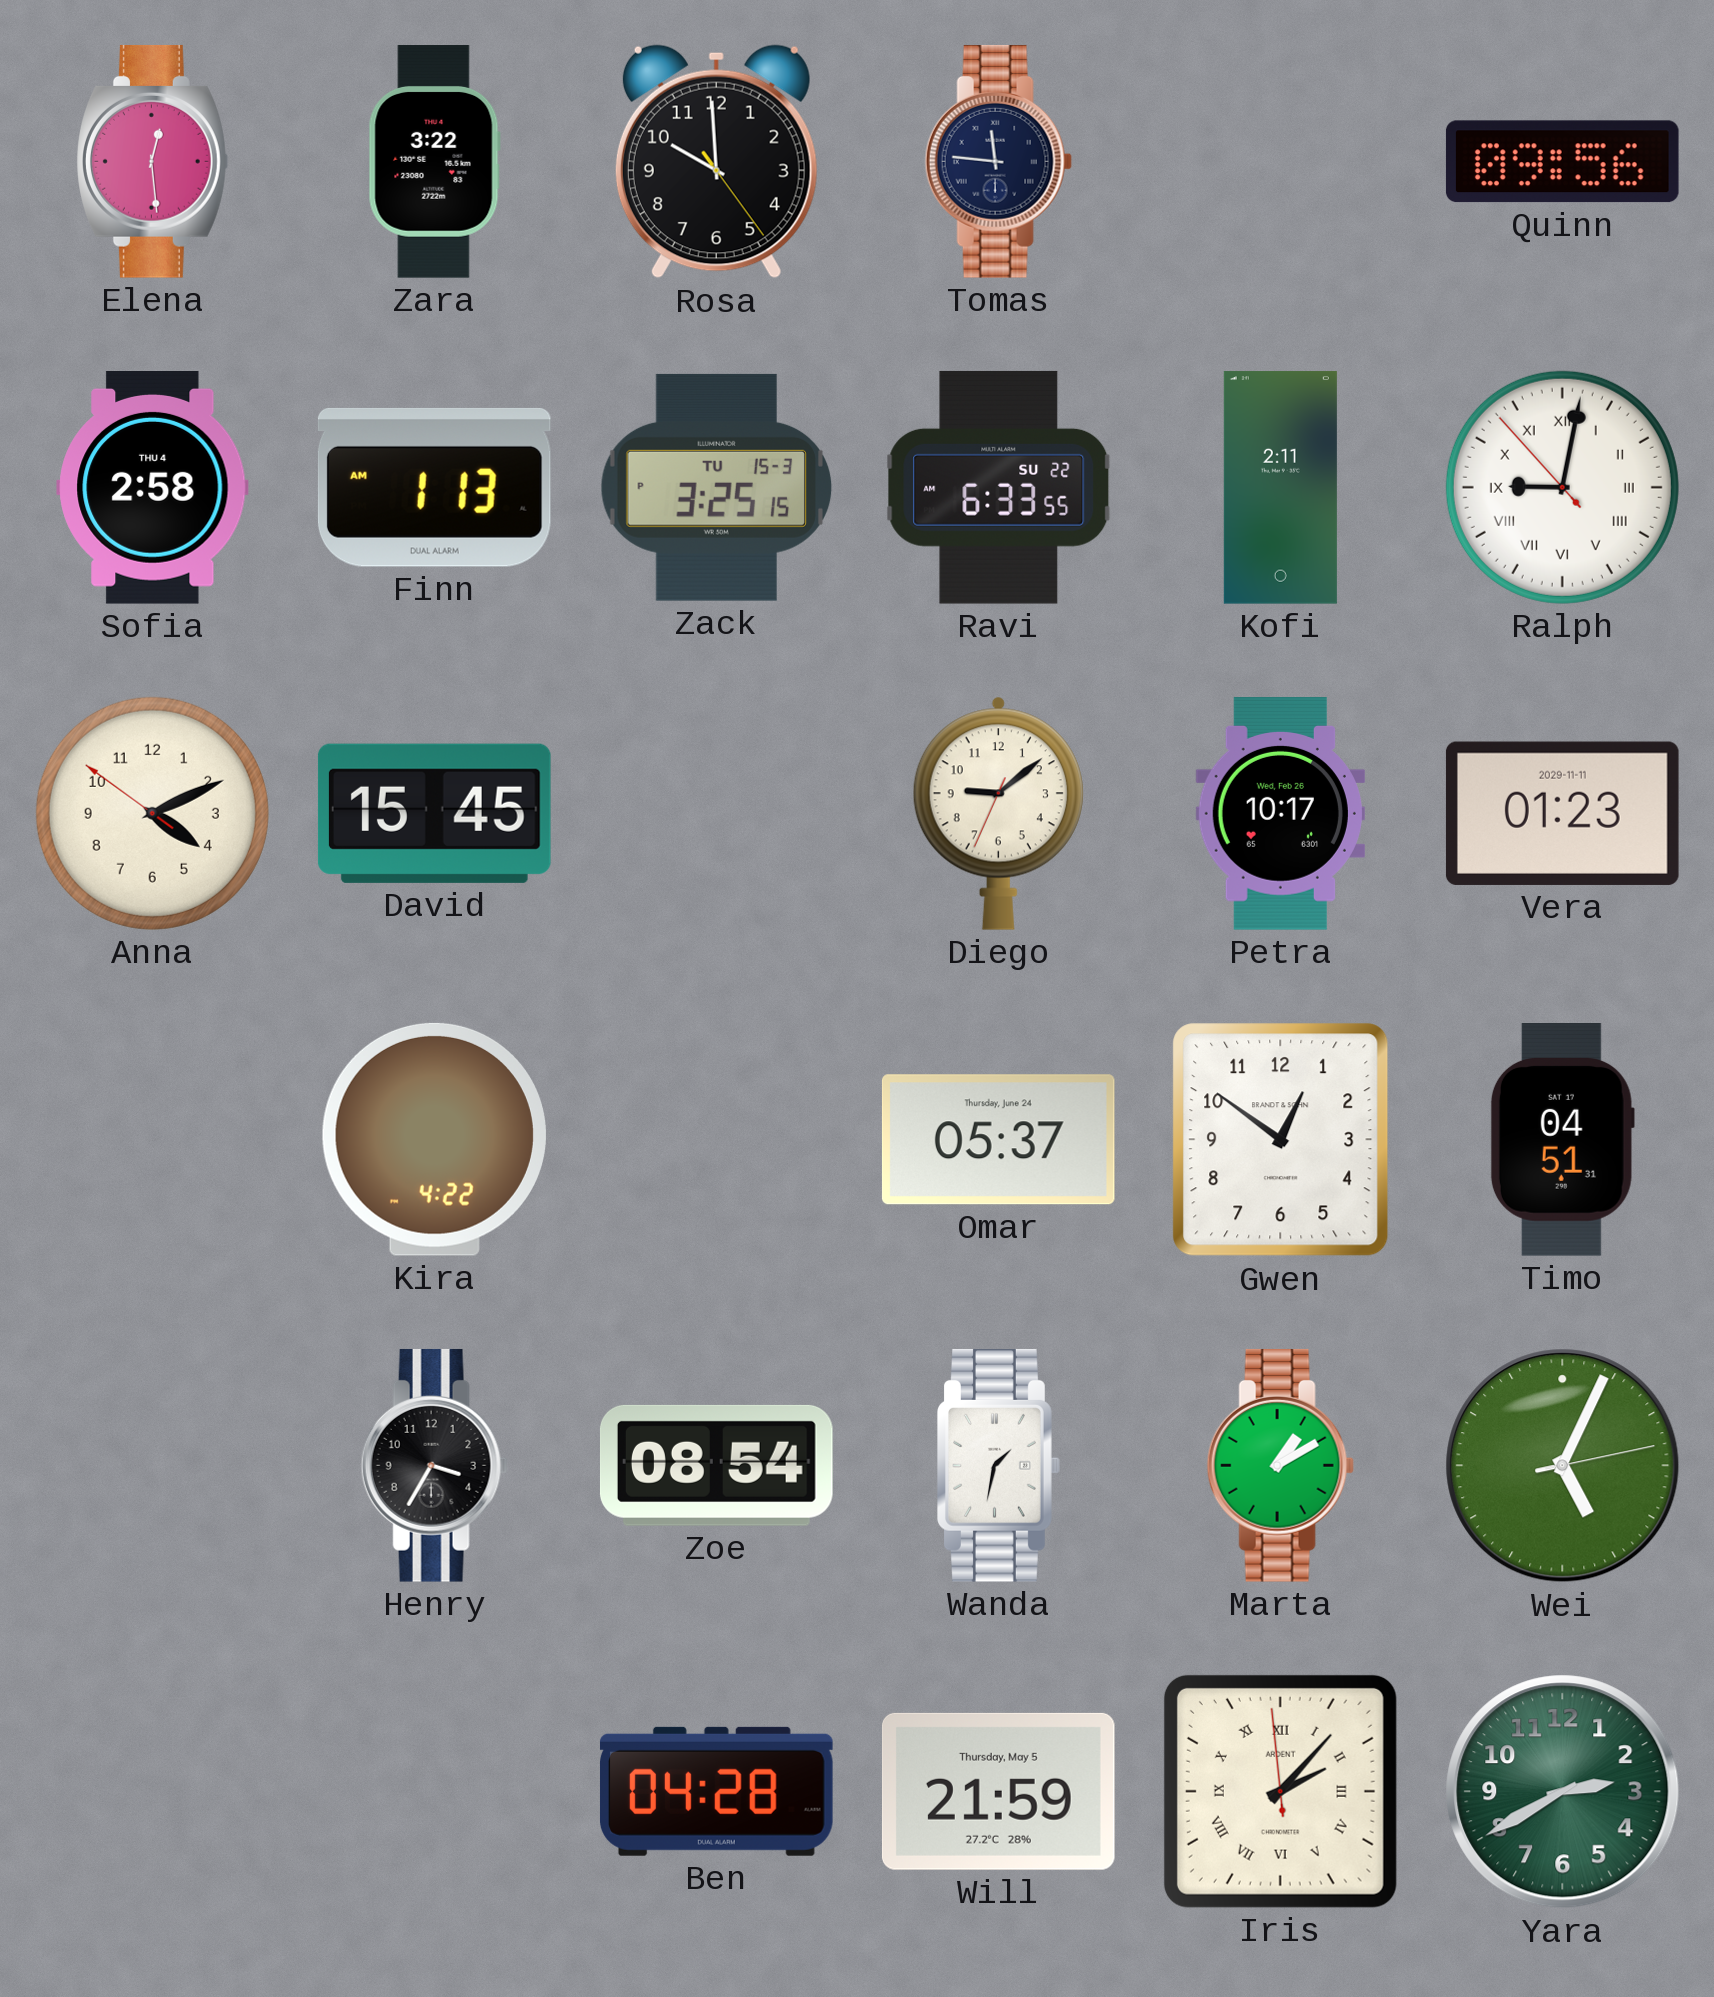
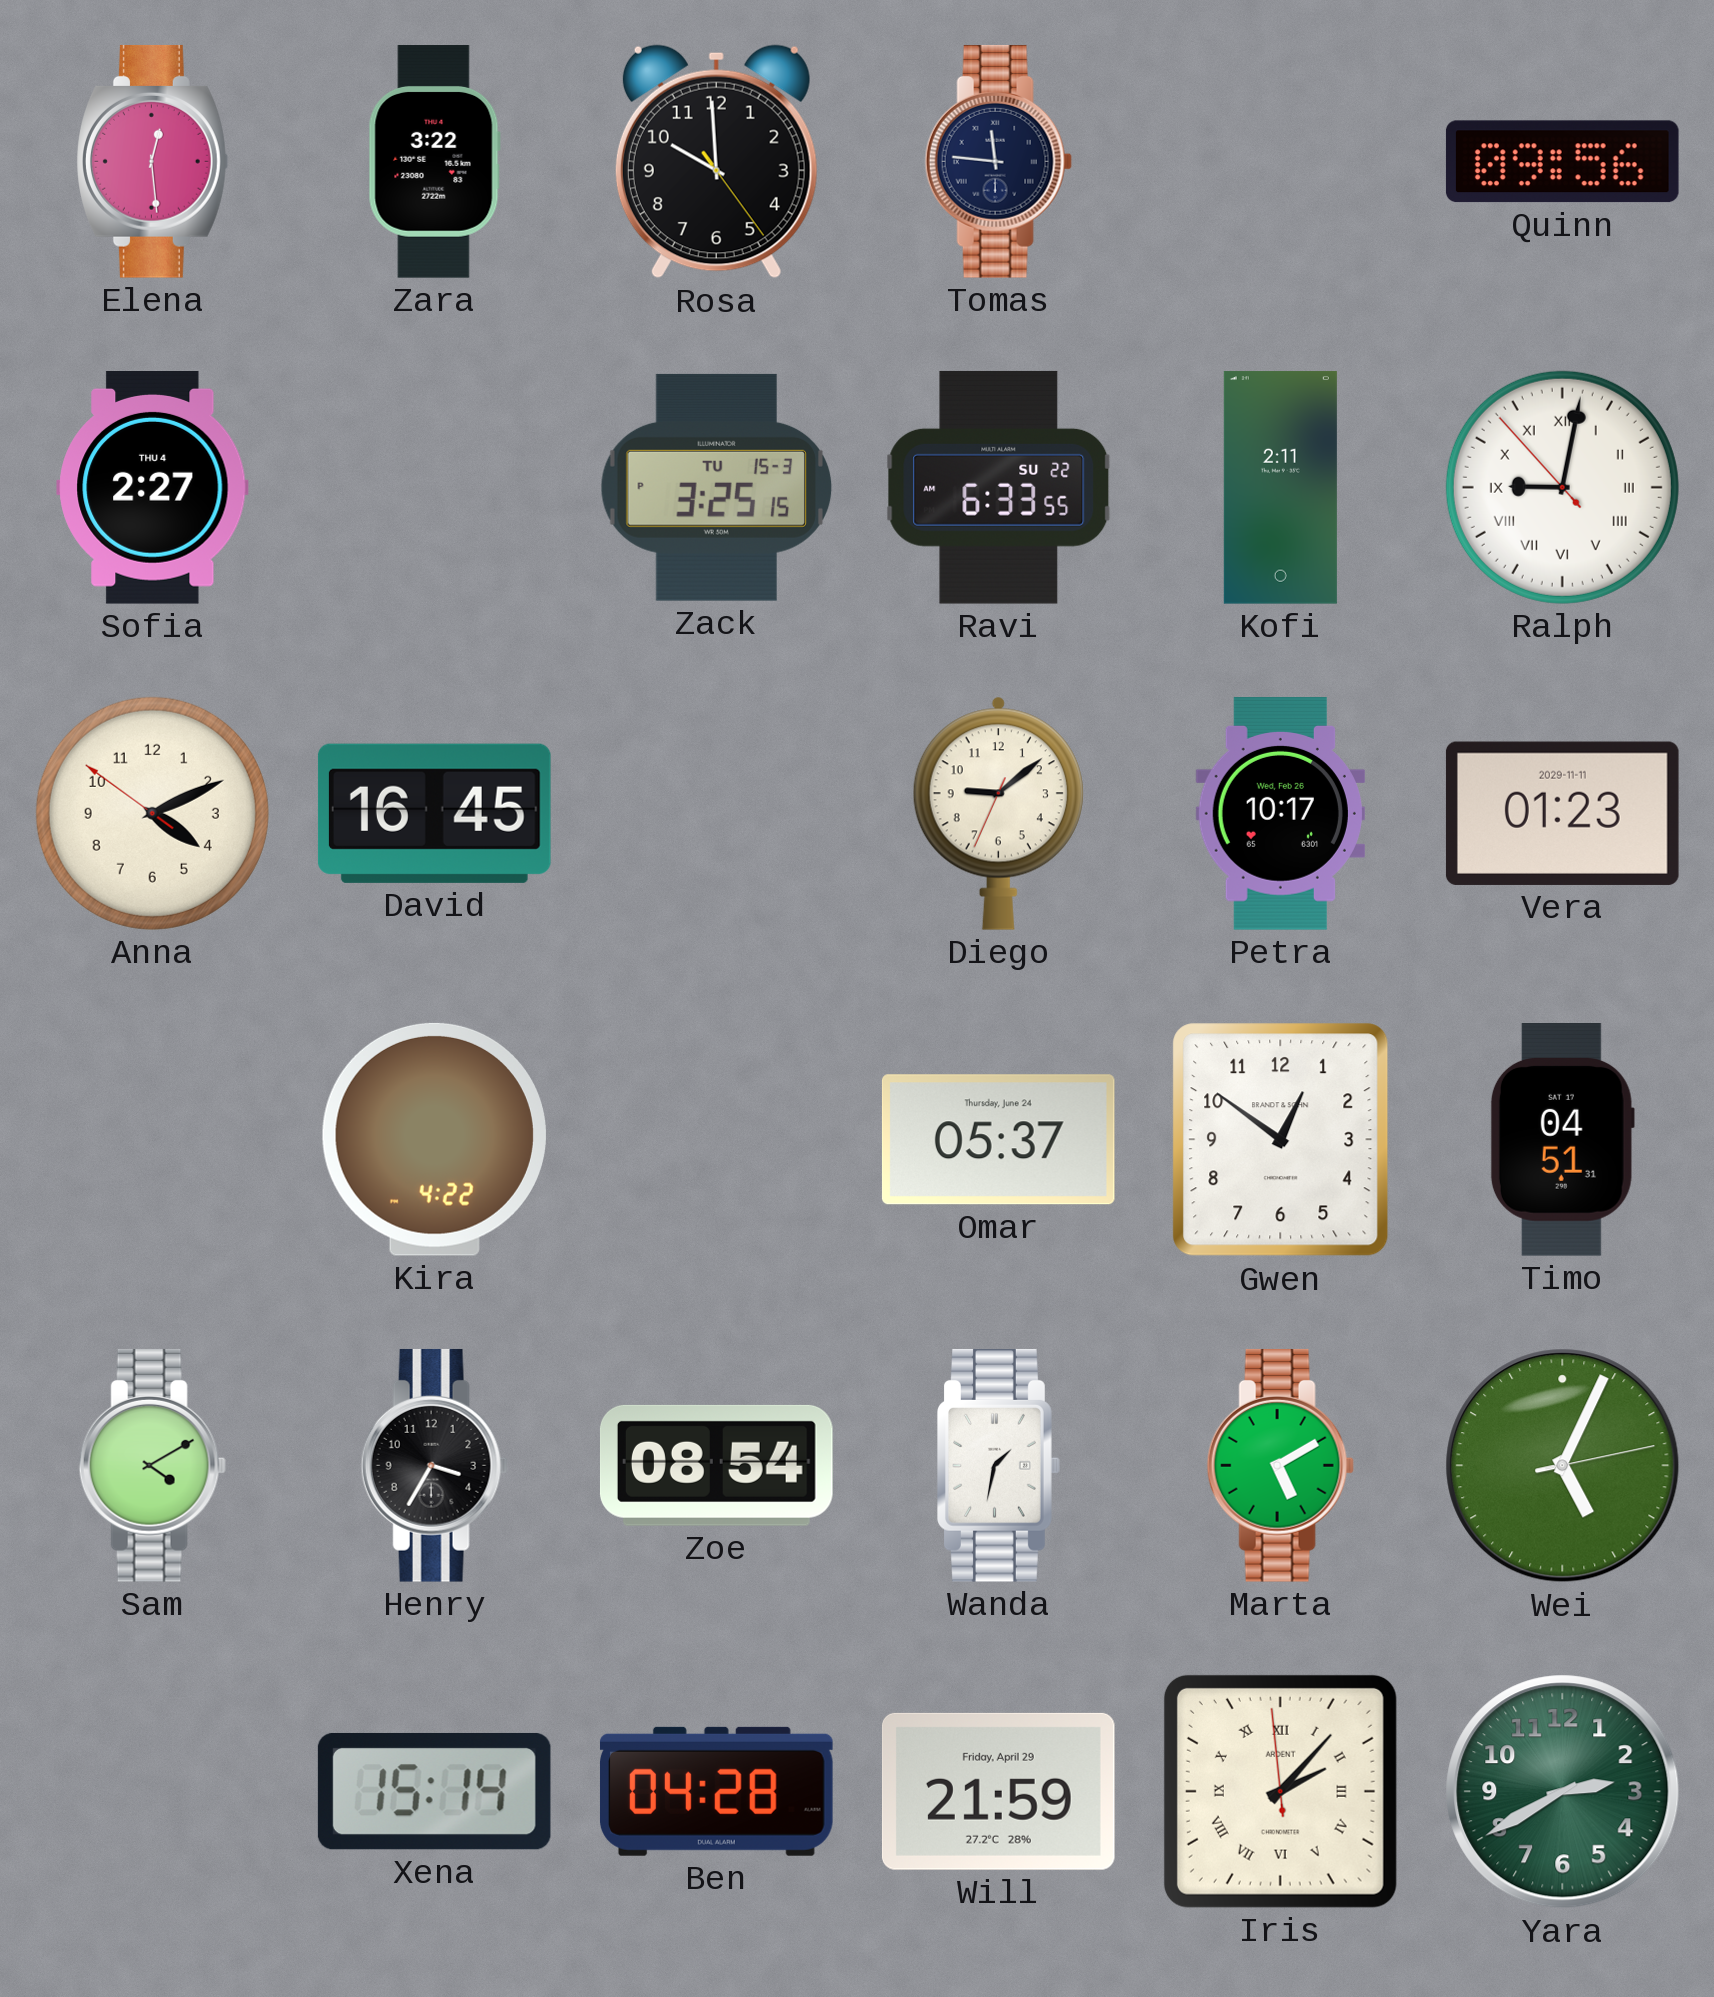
Sofia: 2:58 -> 2:27
Finn: 1:13 -> none
David: 15:45 -> 16:45
Sam: none -> 4:10
Marta: 1:10 -> 5:10
Xena: none -> 15:14
Will date: Thursday, May 5 -> Friday, April 29
